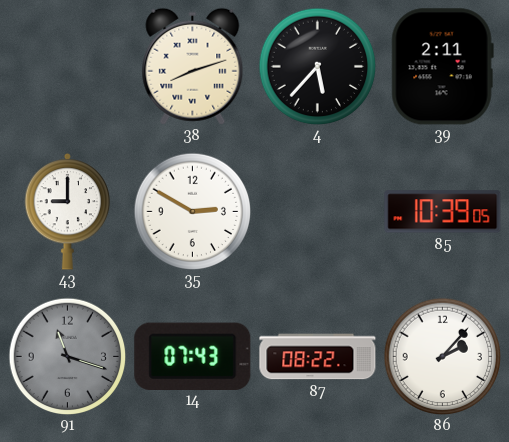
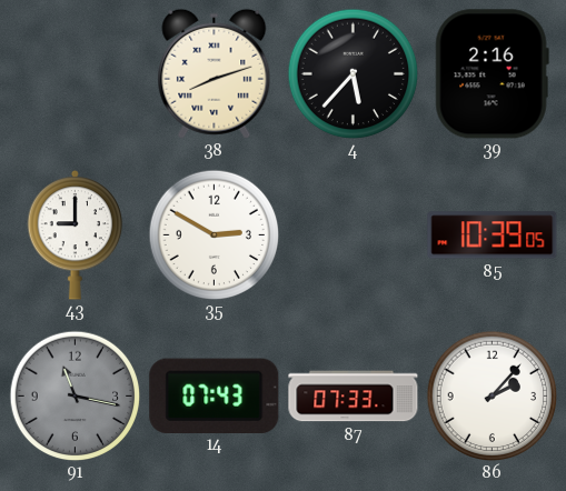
39: 2:11 -> 2:16
91: 11:18 -> 11:17
87: 08:22 -> 07:33
